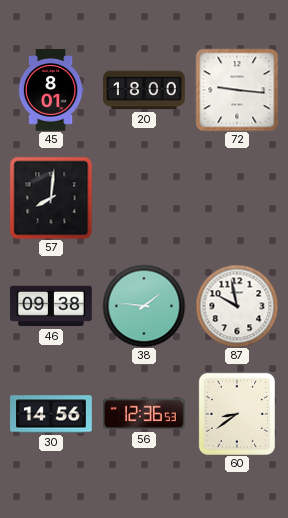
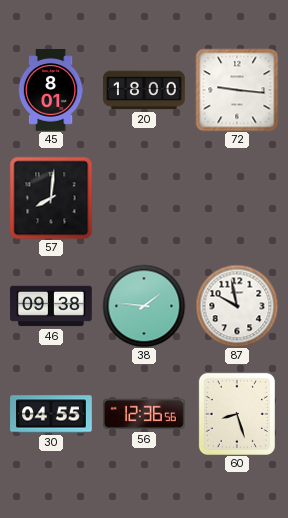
30: 14:56 -> 04:55
56: 12:36:53 -> 12:36:56
60: 8:39 -> 8:27
